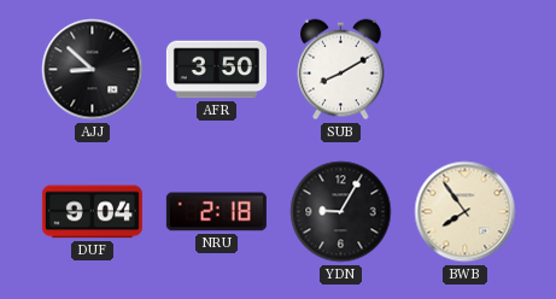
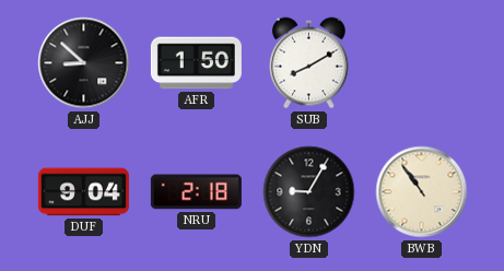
AFR: 3:50 -> 1:50
BWB: 7:54 -> 10:54
